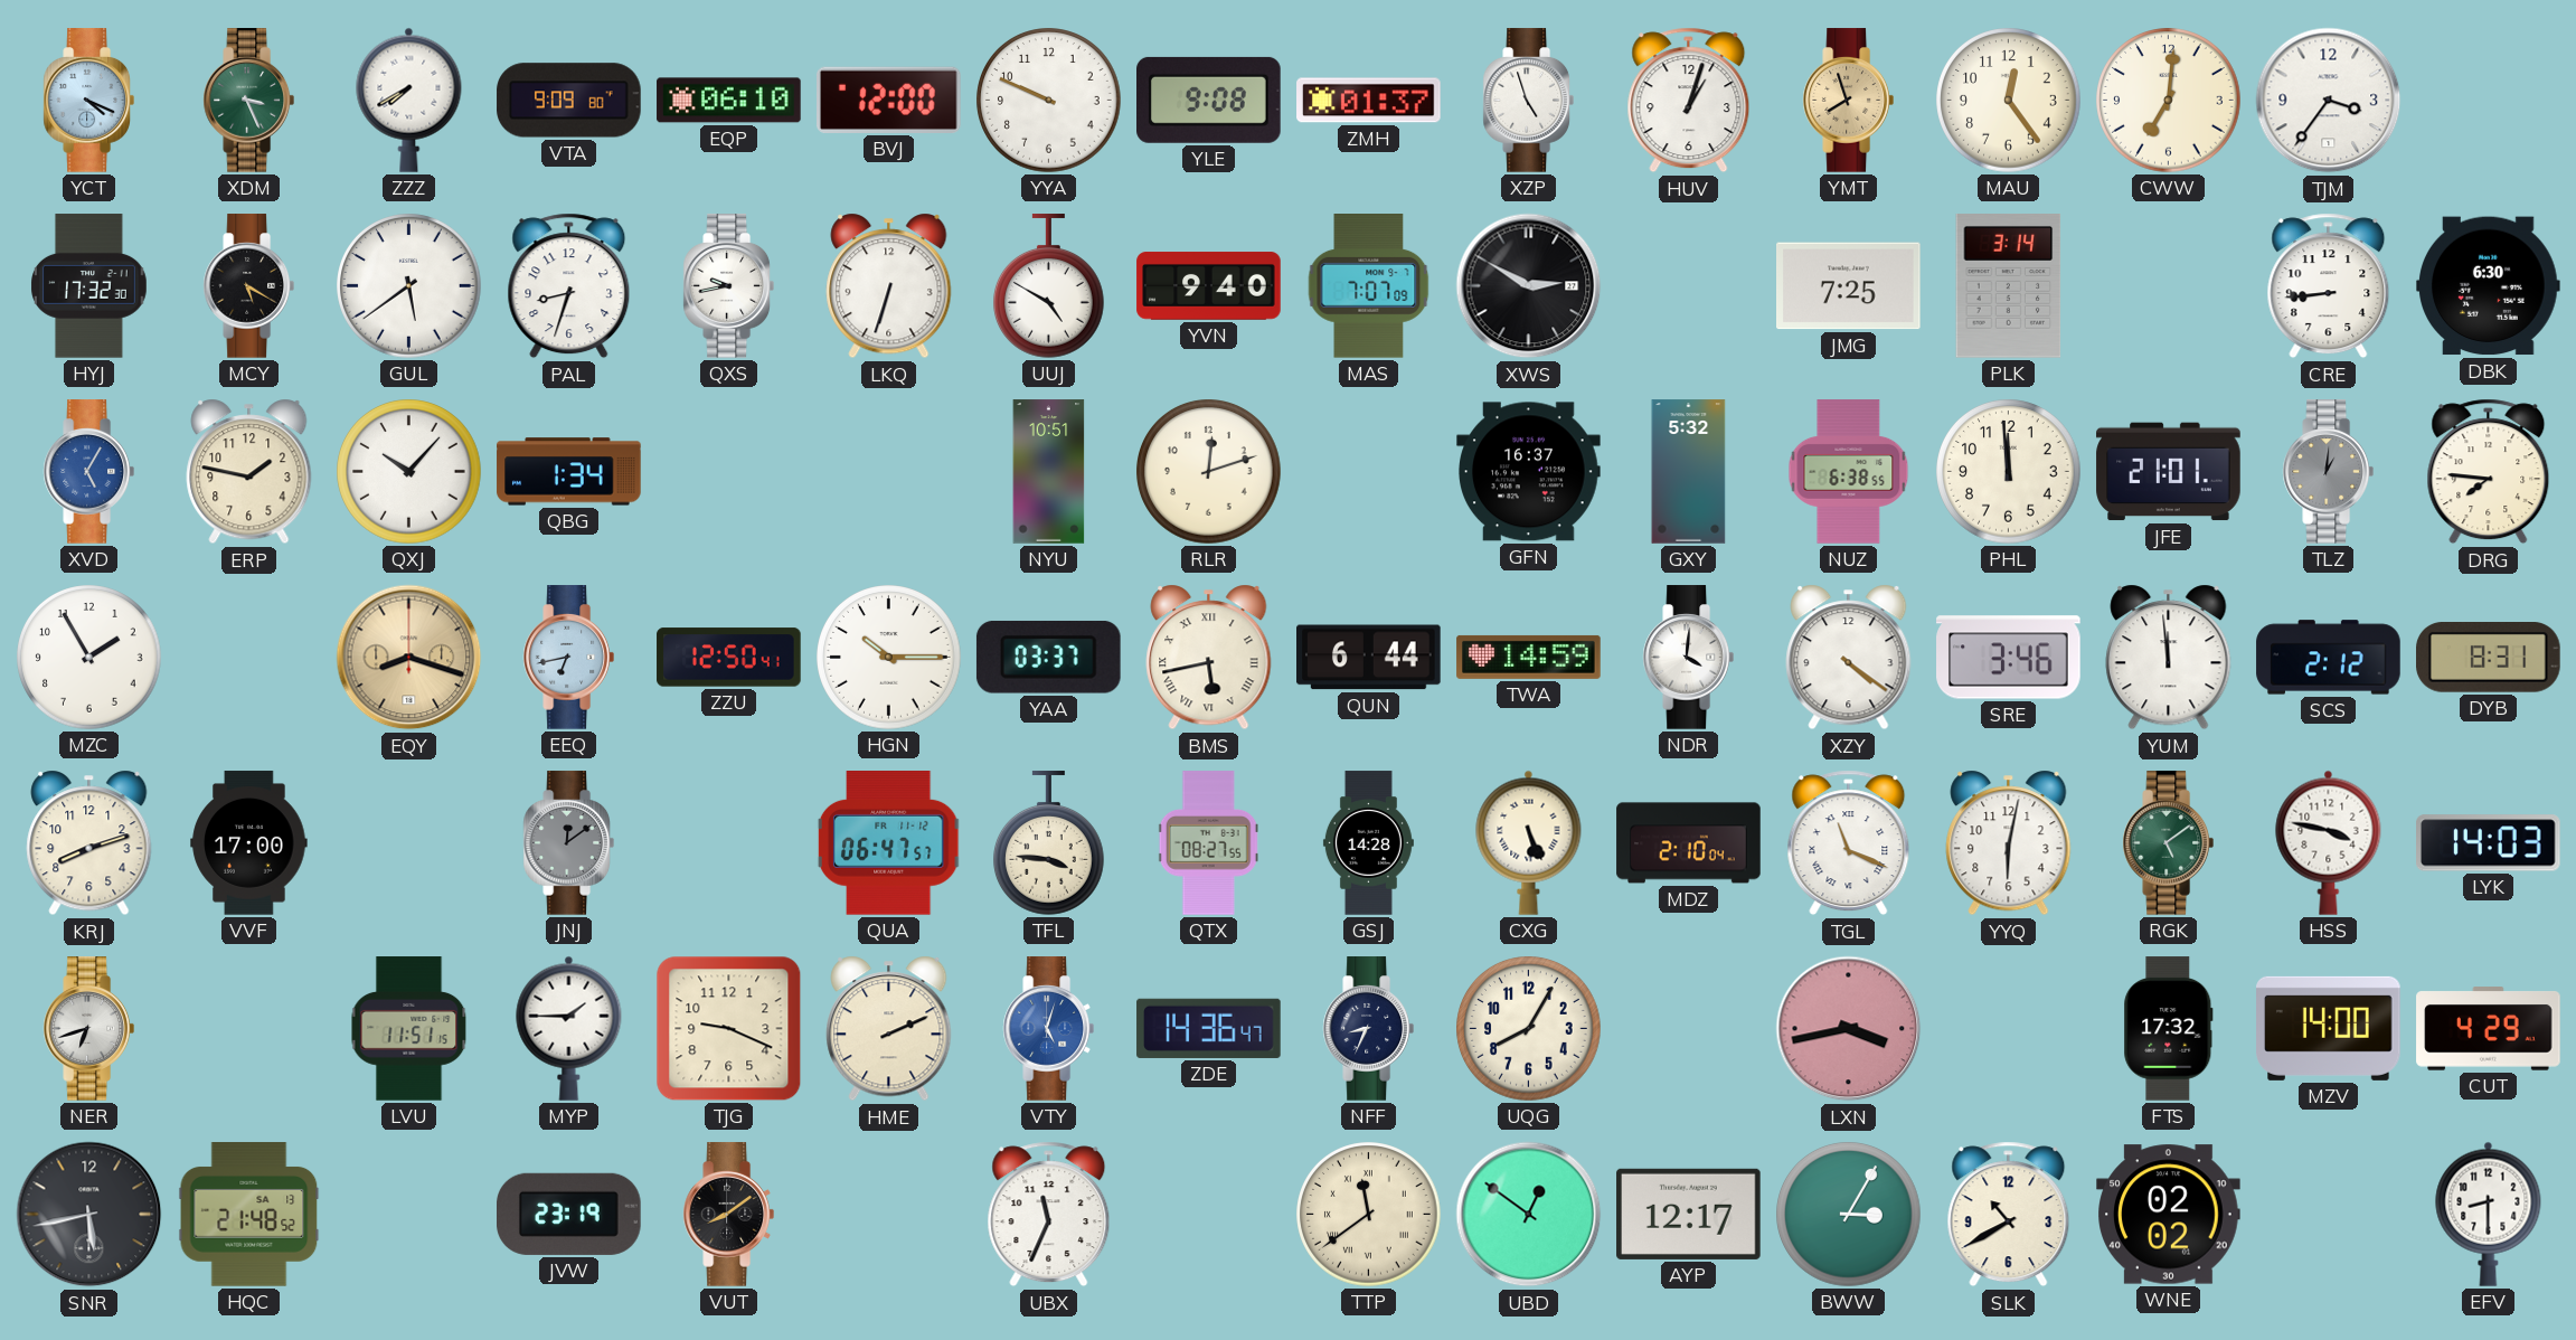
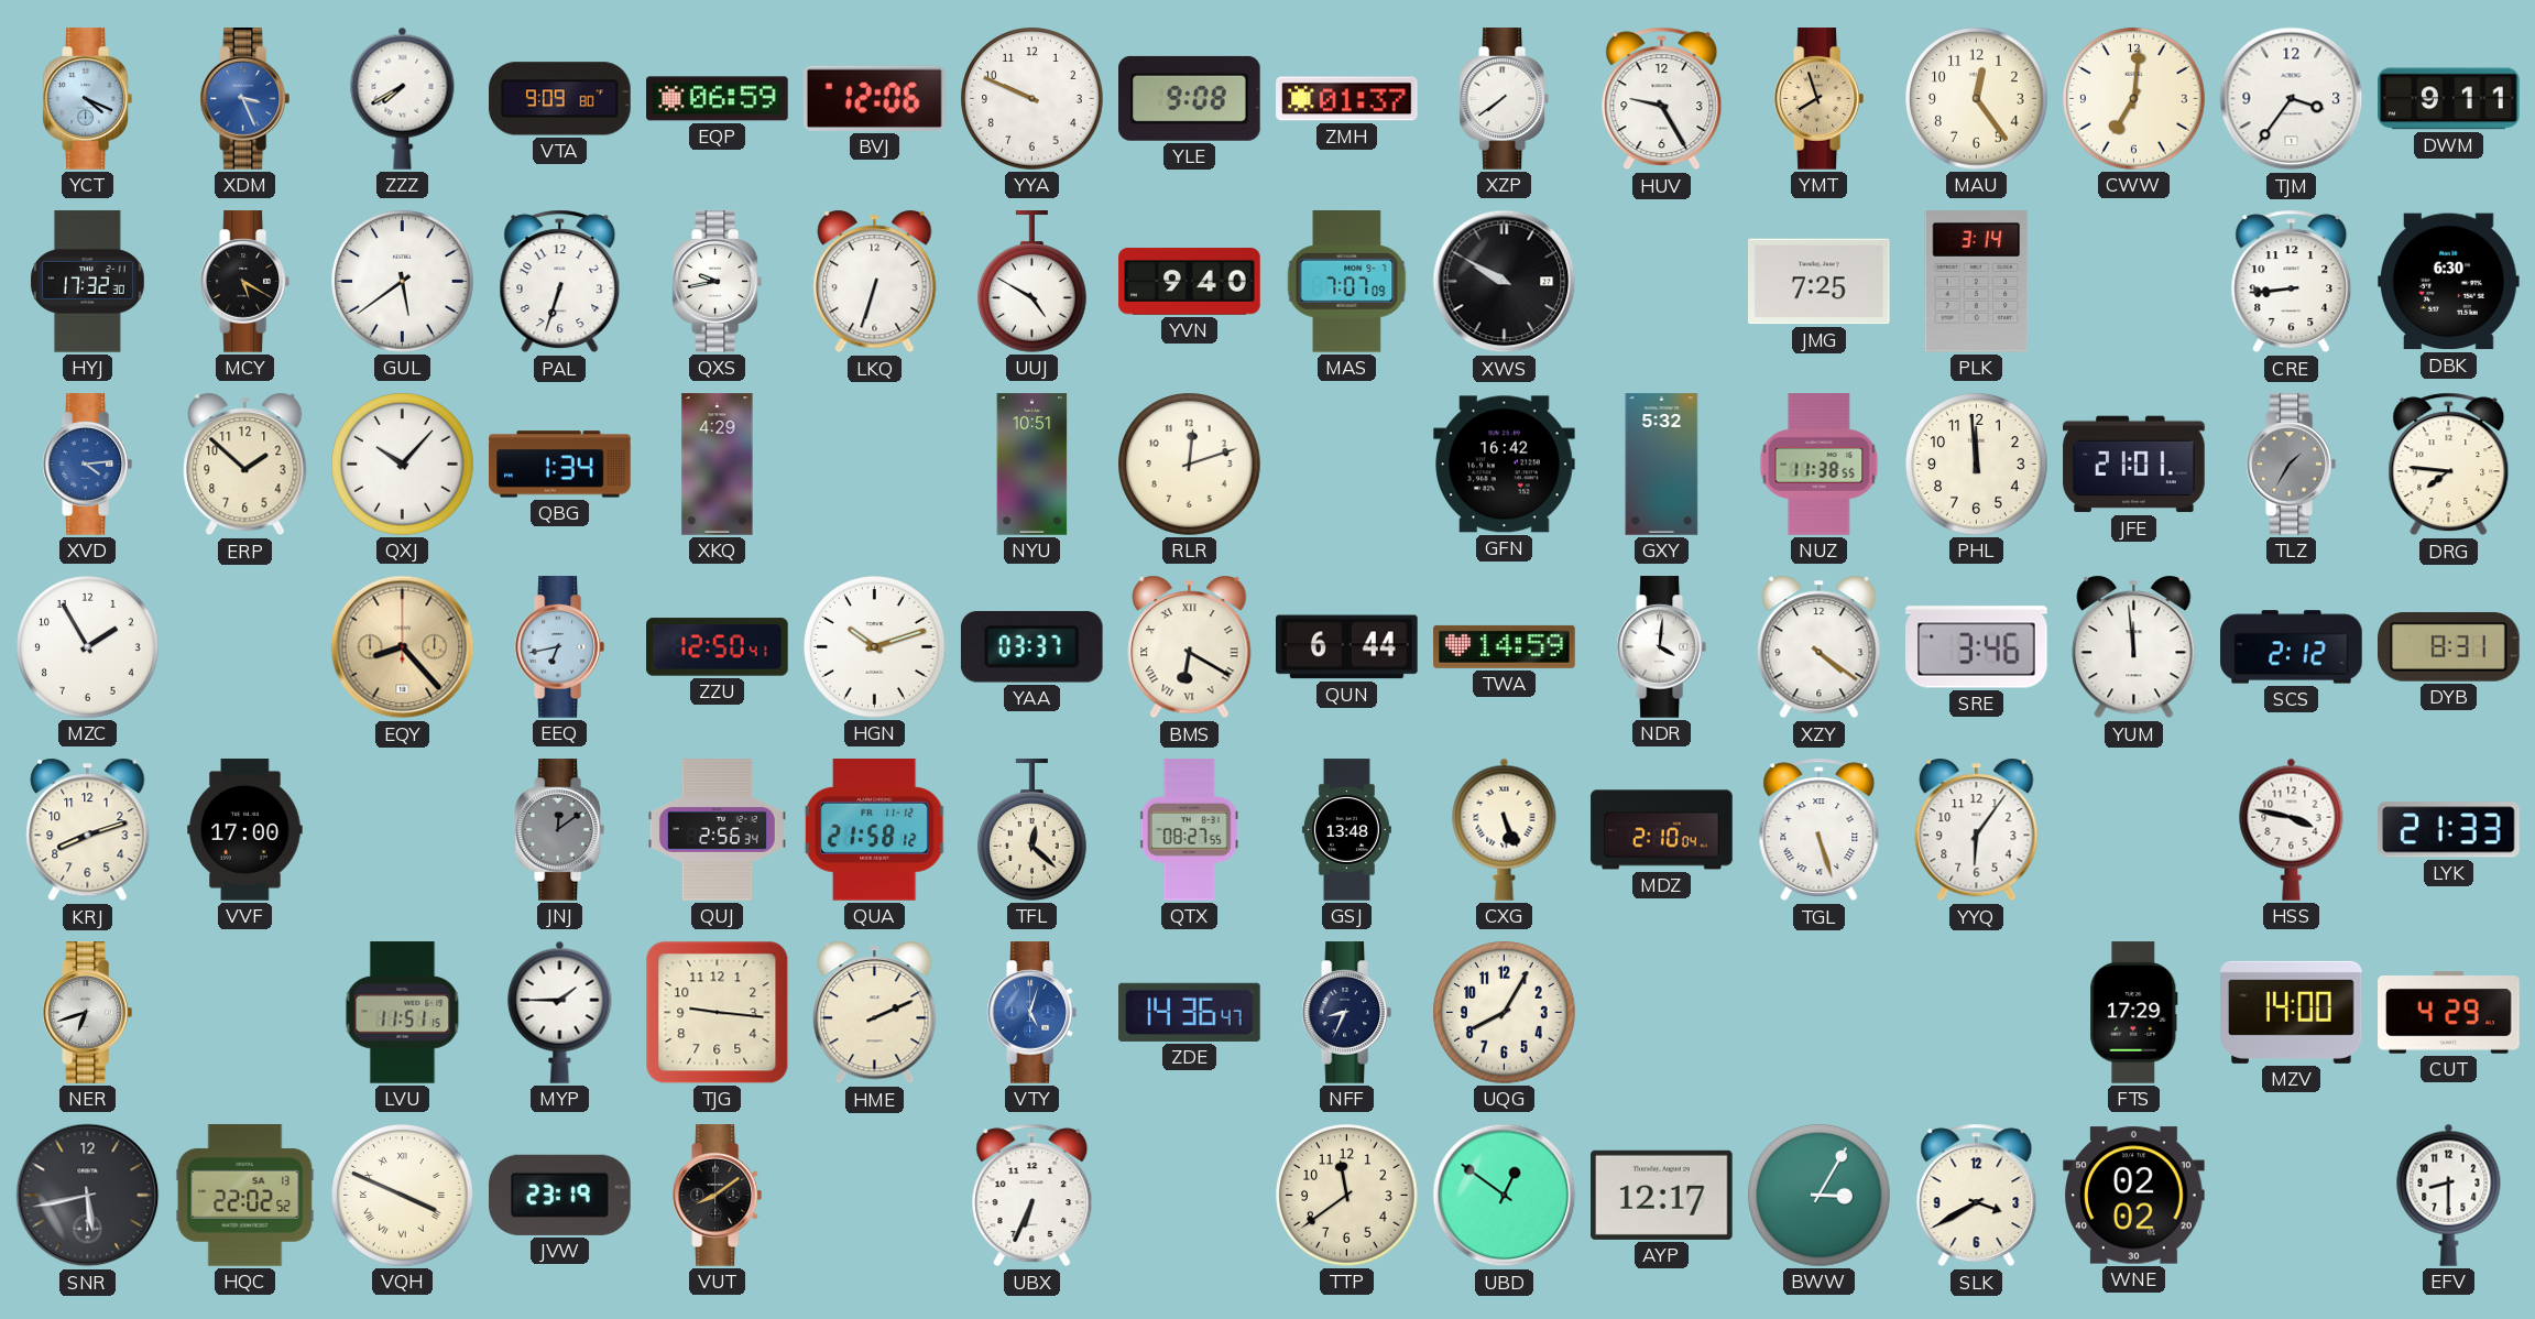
XDM dial: green -> blue
EQP: 06:10 -> 06:59
BVJ: 12:00 -> 12:06
XZP: 4:57 -> 7:39
HUV: 1:03 -> 9:25
DWM: none -> 9:11
PAL: 8:33 -> 6:33
XWS: 2:50 -> 9:50
XVD: 5:05 -> 4:14
ERP: 1:47 -> 1:52
XKQ: none -> 4:29
GFN: 16:37 -> 16:42
NUZ: 6:38 -> 11:38
TLZ: 1:01 -> 1:35
EQY: 8:18 -> 8:23
HGN: 10:15 -> 10:12
BMS: 5:43 -> 6:20
QUJ: none -> 2:56
QUA: 06:47 -> 21:58
TFL: 3:46 -> 12:22
GSJ: 14:28 -> 13:48
TGL: 11:19 -> 5:27
YYQ: 6:02 -> 6:06
RGK: 5:09 -> none
LYK: 14:03 -> 21:33
TJG: 9:19 -> 9:16
LXN: 3:43 -> none
FTS: 17:32 -> 17:29
HQC: 21:48 -> 22:02
VQH: none -> 3:49
UBX: 11:34 -> 6:34
TTP numerals: Roman -> Arabic
SLK: 10:40 -> 3:40
